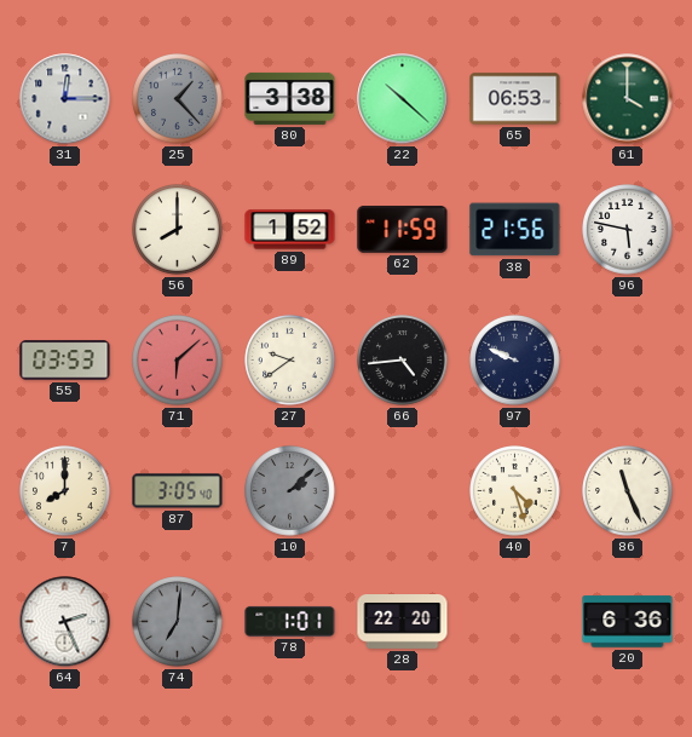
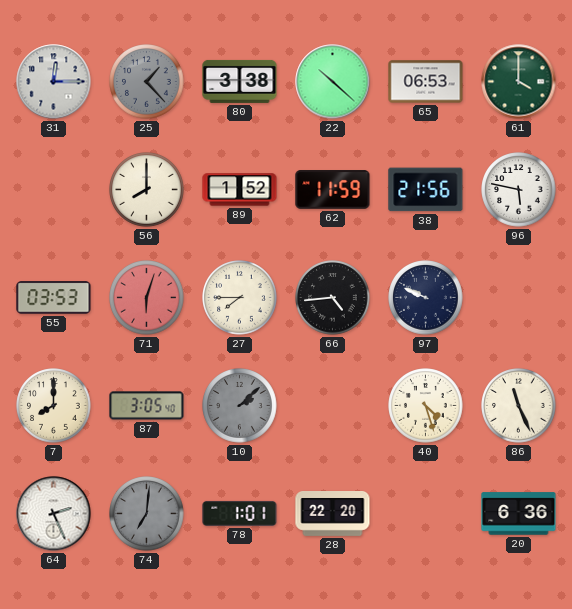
71: 6:08 -> 6:03
27: 9:39 -> 7:45
